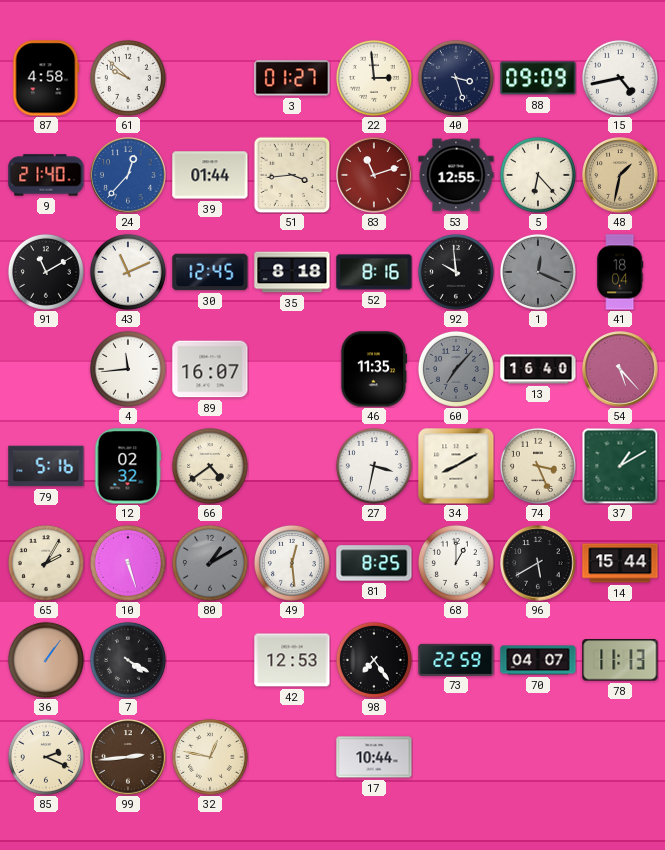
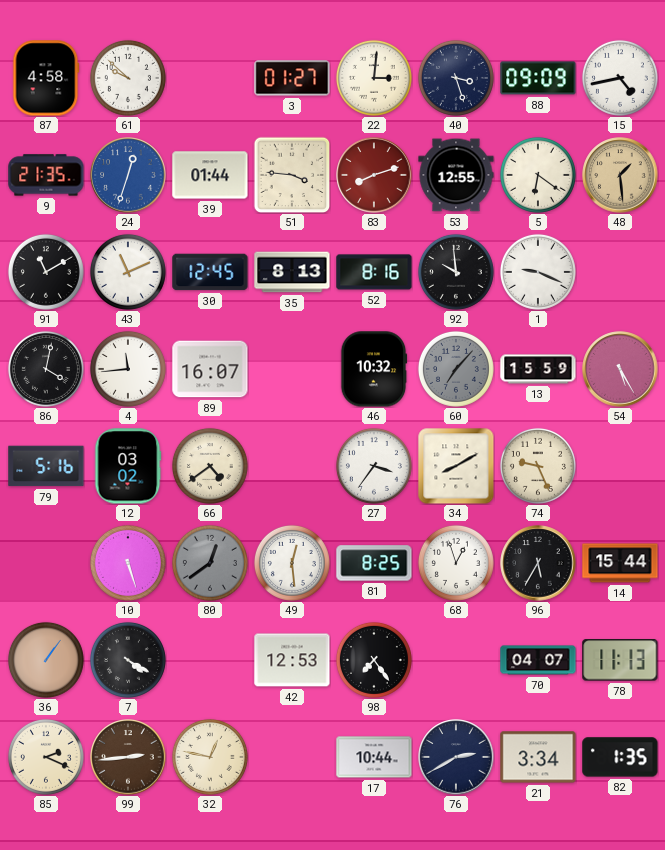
22: 2:59 -> 3:01
9: 21:40 -> 21:35
24: 12:37 -> 12:33
51: 3:44 -> 3:46
83: 11:12 -> 8:12
5: 6:23 -> 6:21
48: 1:32 -> 1:29
35: 8:18 -> 8:13
1: 12:19 -> 9:19
1 dial: grey -> white
41: 18:04 -> none
86: none -> 4:02
46: 11:35 -> 10:32
13: 16:40 -> 15:59
54: 5:23 -> 5:25
12: 02:32 -> 03:02
27: 3:32 -> 3:36
74: 3:26 -> 9:26
37: 1:10 -> none
65: 2:05 -> none
80: 1:10 -> 12:39
68: 1:00 -> 12:57
96: 5:40 -> 5:35
73: 22:59 -> none
76: none -> 2:40
21: none -> 3:34
82: none -> 1:35
